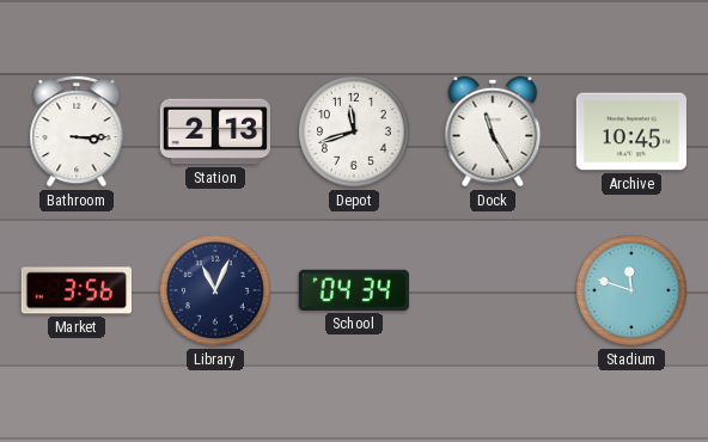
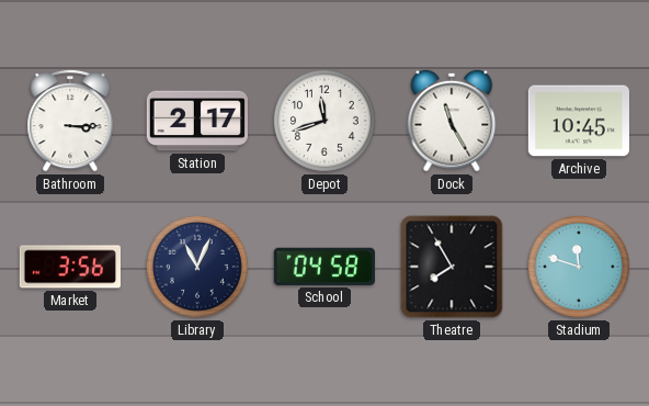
Station: 2:13 -> 2:17
School: 04:34 -> 04:58
Theatre: none -> 7:55
